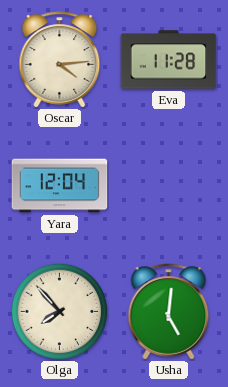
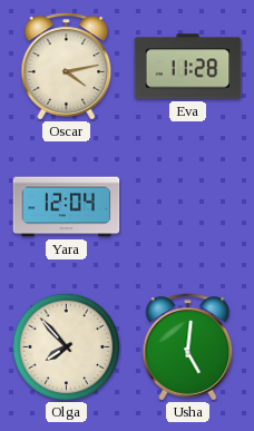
Oscar: 4:14 -> 4:13
